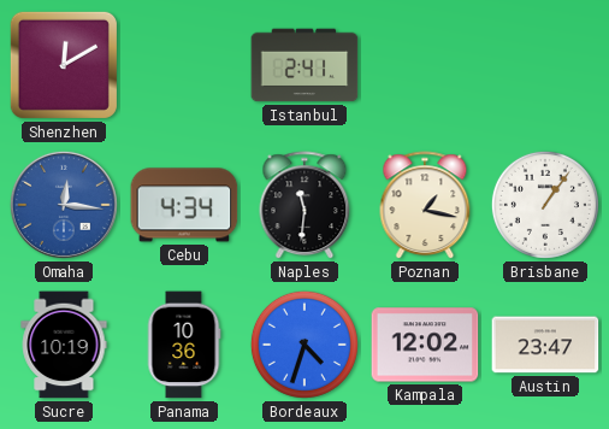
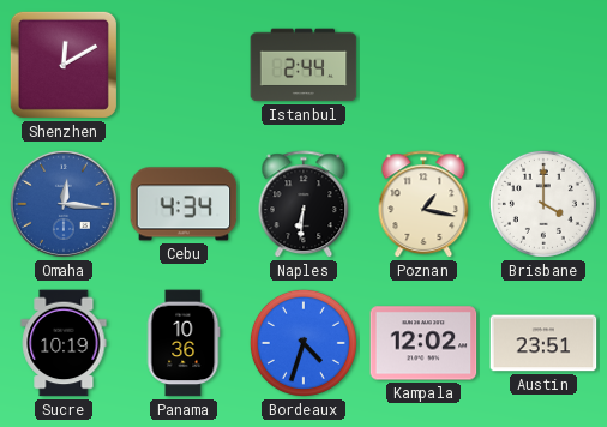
Istanbul: 2:41 -> 2:44
Naples: 11:31 -> 6:31
Brisbane: 1:06 -> 4:00
Austin: 23:47 -> 23:51
